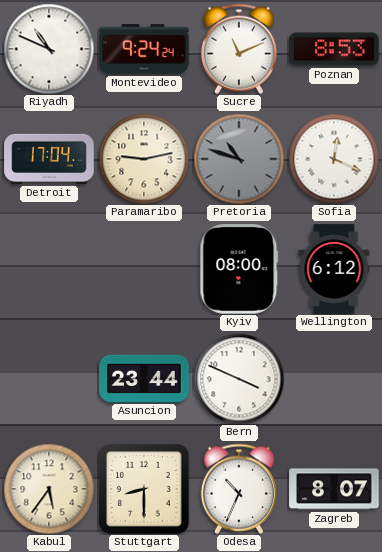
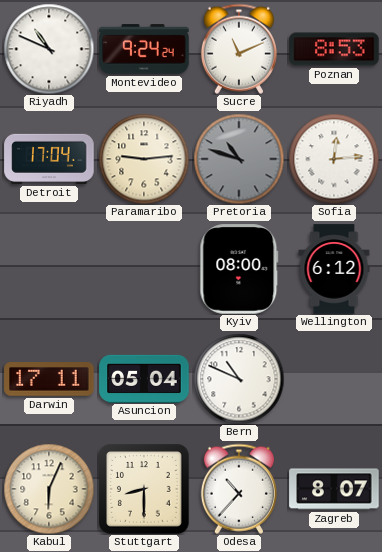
Paramaribo: 9:13 -> 9:14
Sofia: 12:19 -> 12:14
Darwin: none -> 17:11
Asuncion: 23:44 -> 05:04
Bern: 3:49 -> 10:49
Kabul: 5:36 -> 6:04
Odesa: 10:34 -> 10:37
